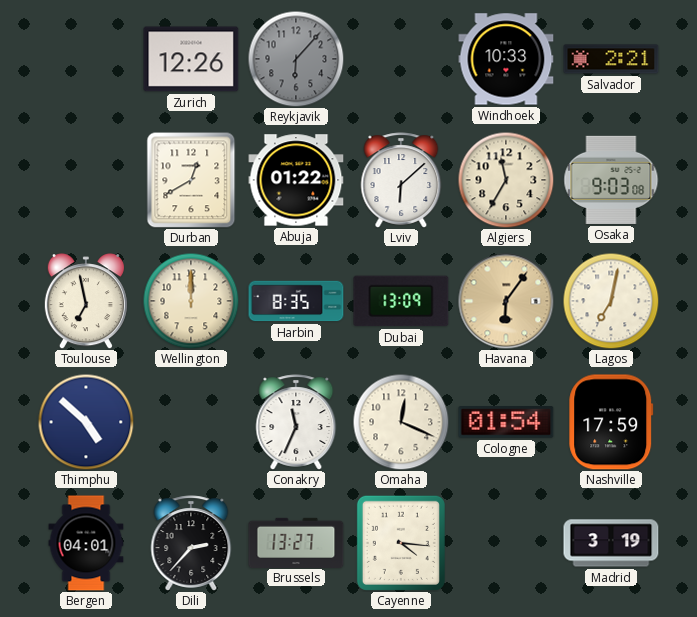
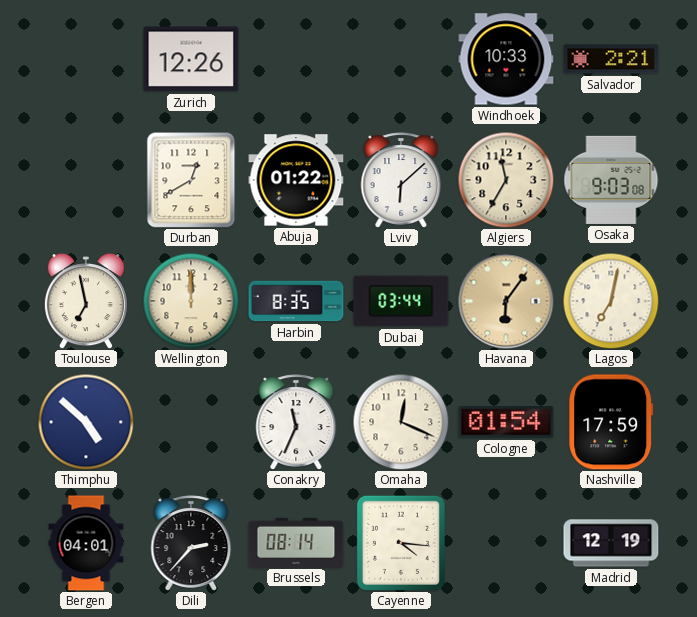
Reykjavik: 6:07 -> none
Dubai: 13:09 -> 03:44
Brussels: 13:27 -> 08:14
Madrid: 3:19 -> 12:19
